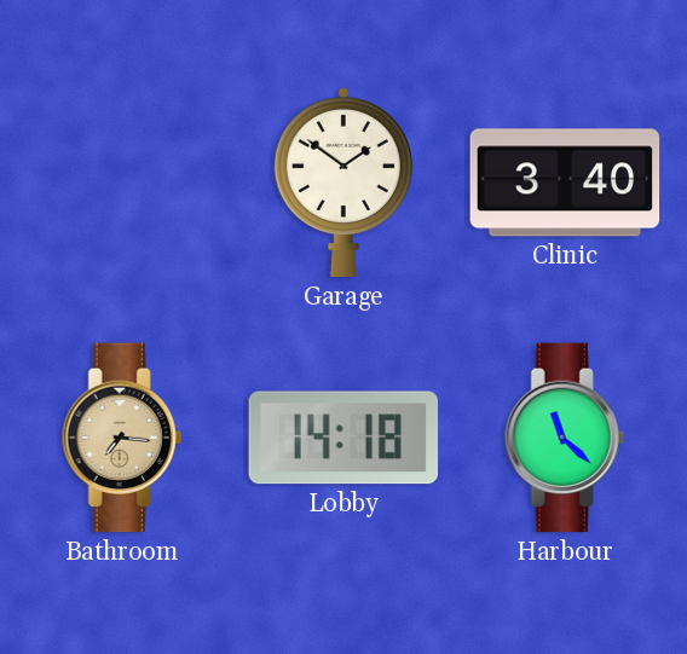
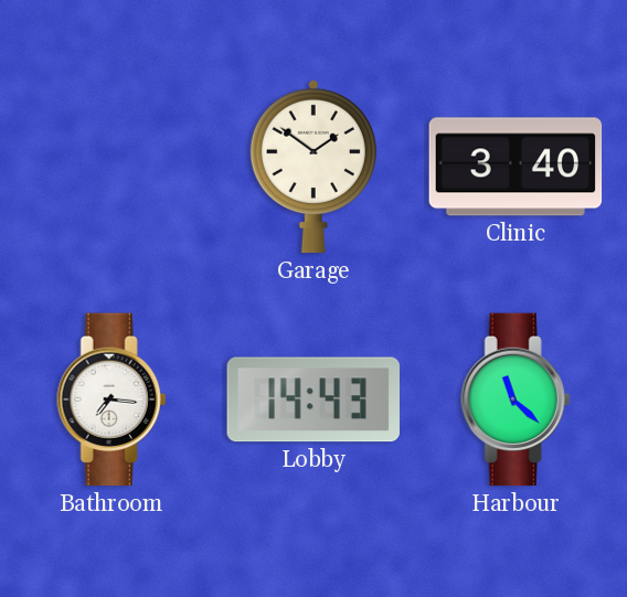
Bathroom dial: champagne -> white
Lobby: 14:18 -> 14:43
